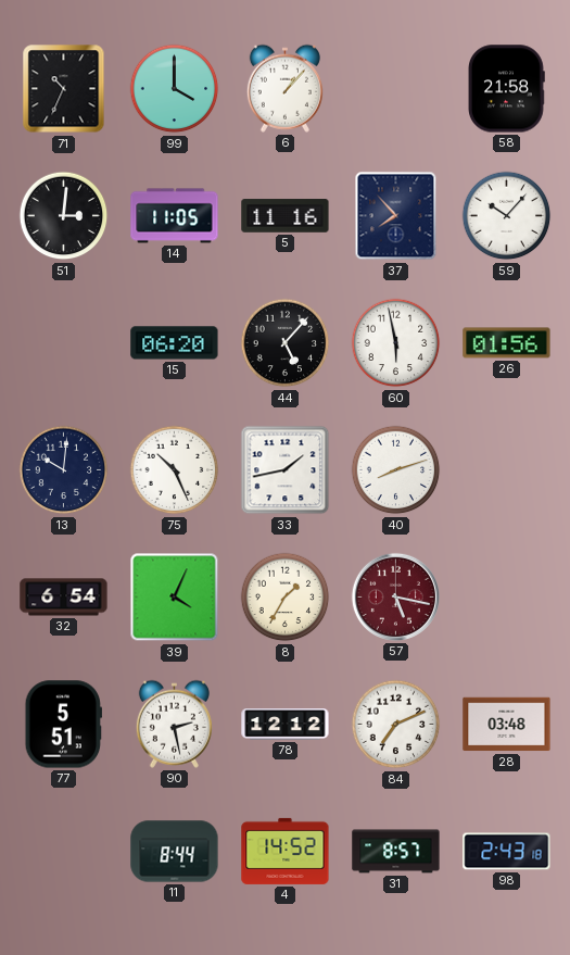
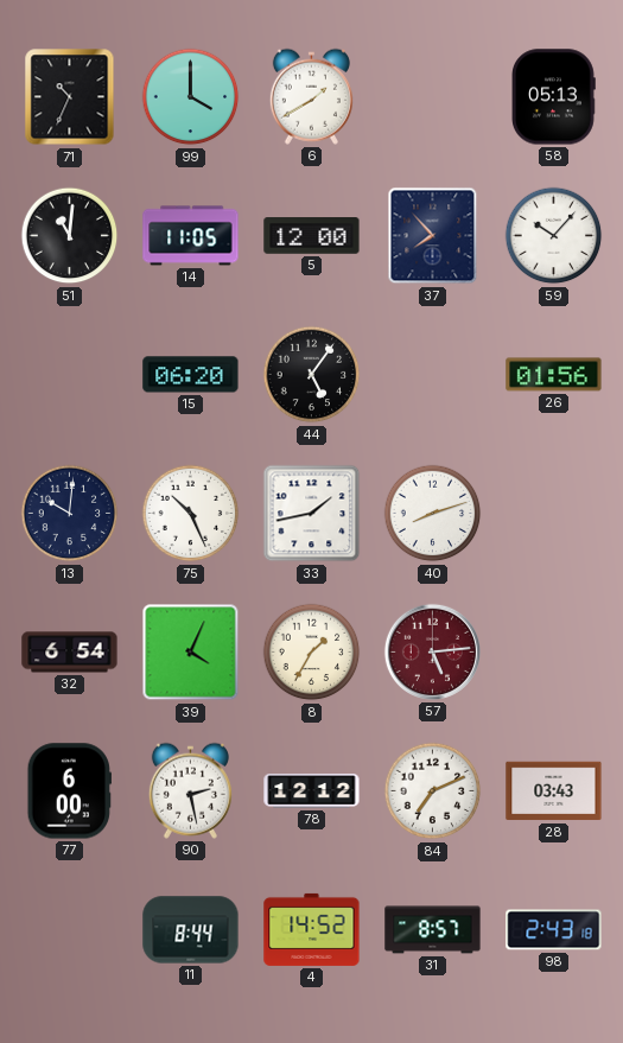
6: 1:07 -> 1:40
58: 21:58 -> 05:13
51: 3:01 -> 11:01
5: 11:16 -> 12:00
44: 5:07 -> 5:06
60: 5:58 -> none
57: 5:17 -> 5:14
77: 5:51 -> 6:00
28: 03:48 -> 03:43
